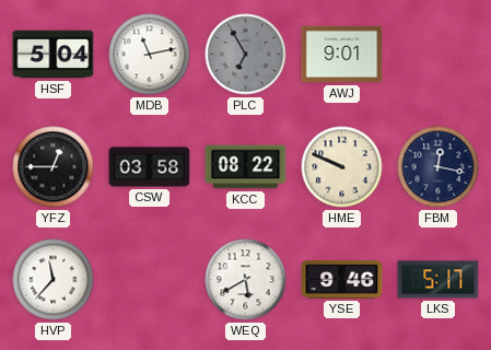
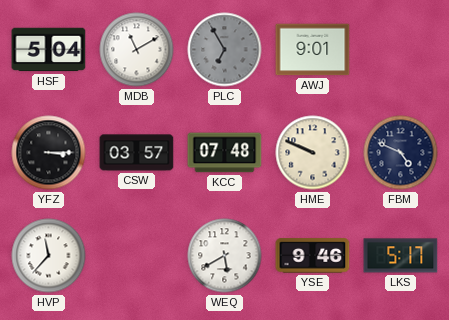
MDB: 11:13 -> 11:10
YFZ: 12:45 -> 3:15
CSW: 03:58 -> 03:57
KCC: 08:22 -> 07:48
FBM: 12:17 -> 4:49
